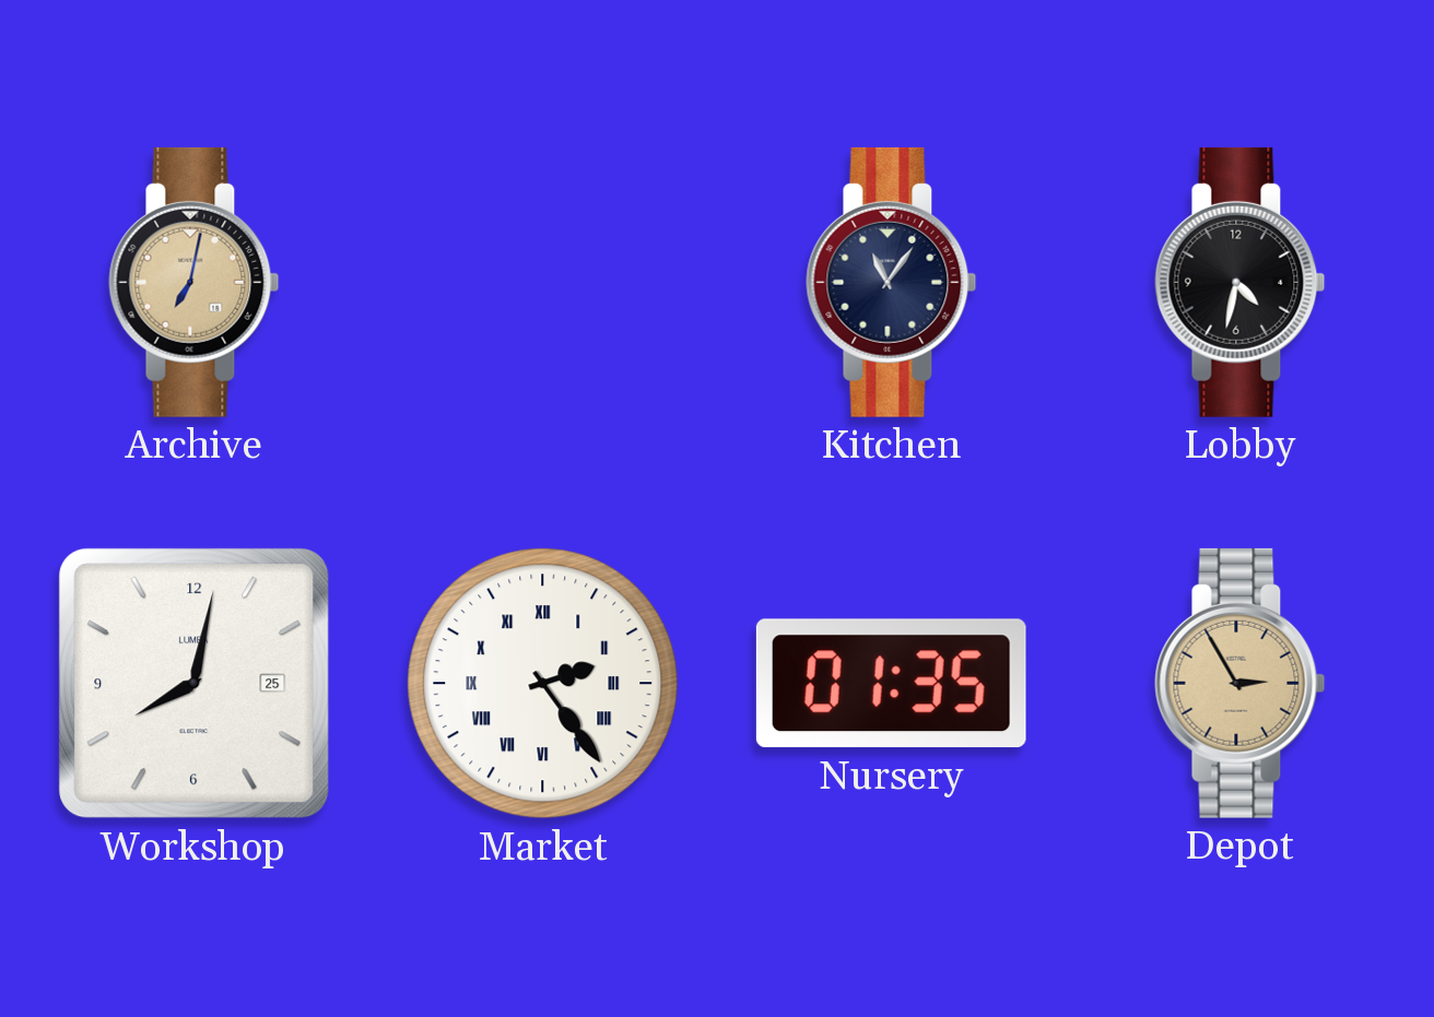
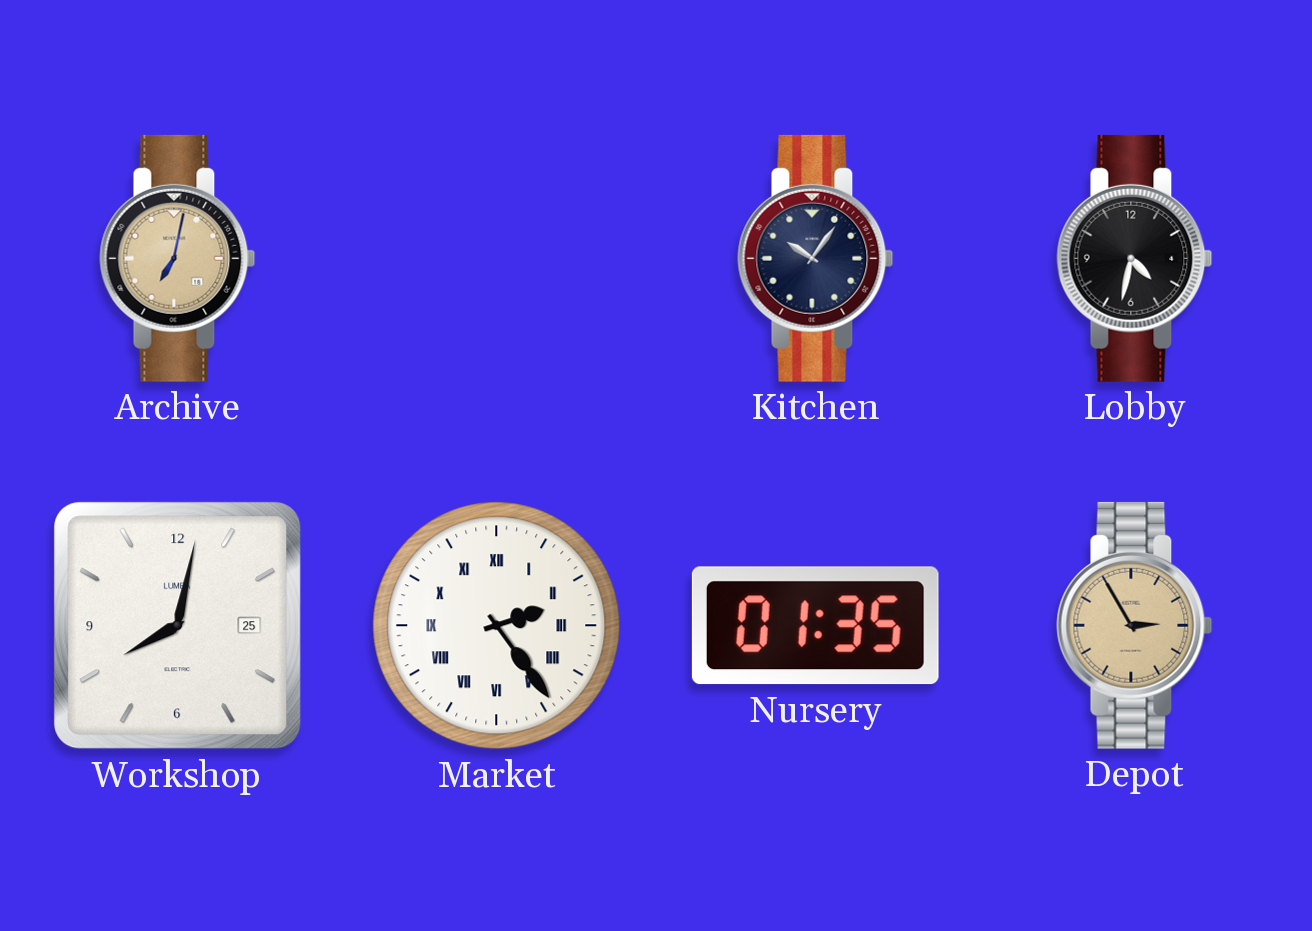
Kitchen: 11:06 -> 10:06
